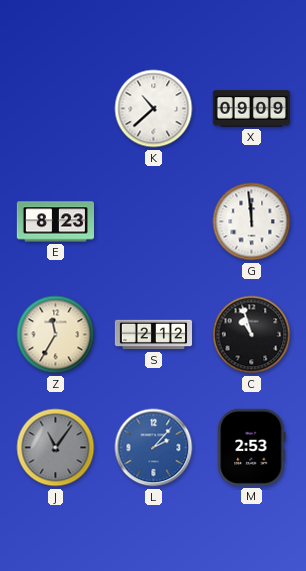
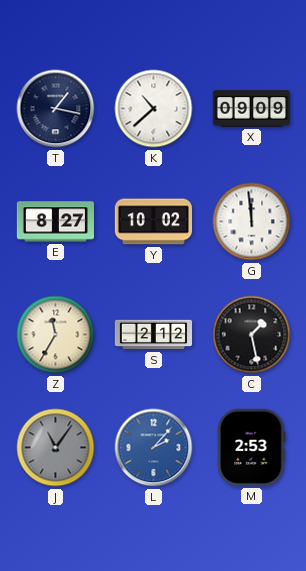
T: none -> 1:17
E: 8:23 -> 8:27
Y: none -> 10:02
C: 10:57 -> 1:28
